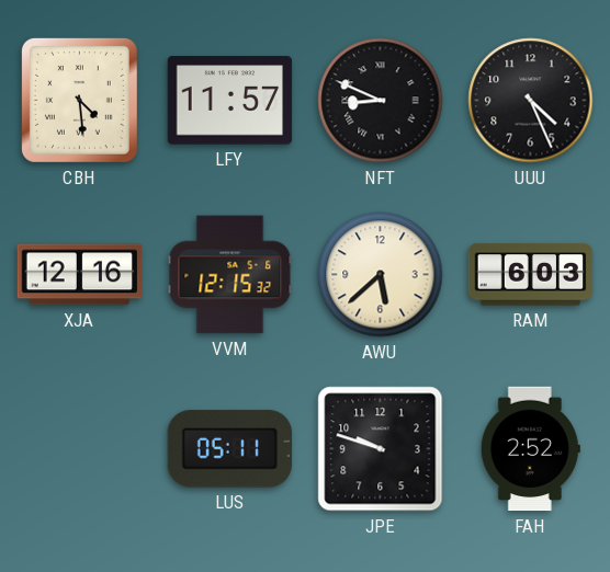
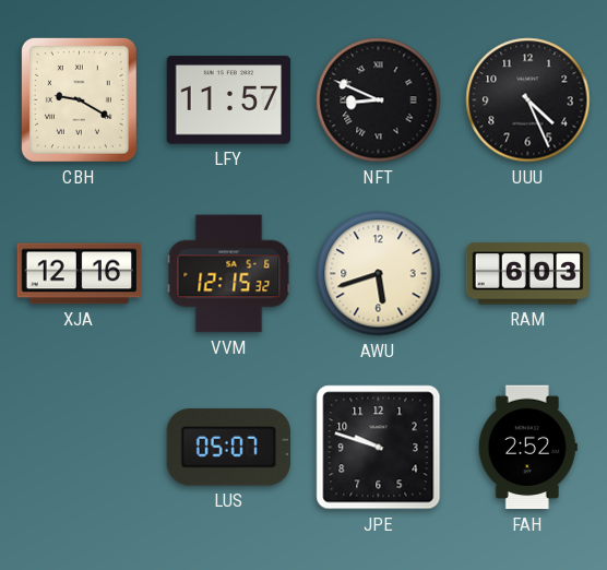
CBH: 4:29 -> 9:20
AWU: 5:38 -> 5:42
LUS: 05:11 -> 05:07
